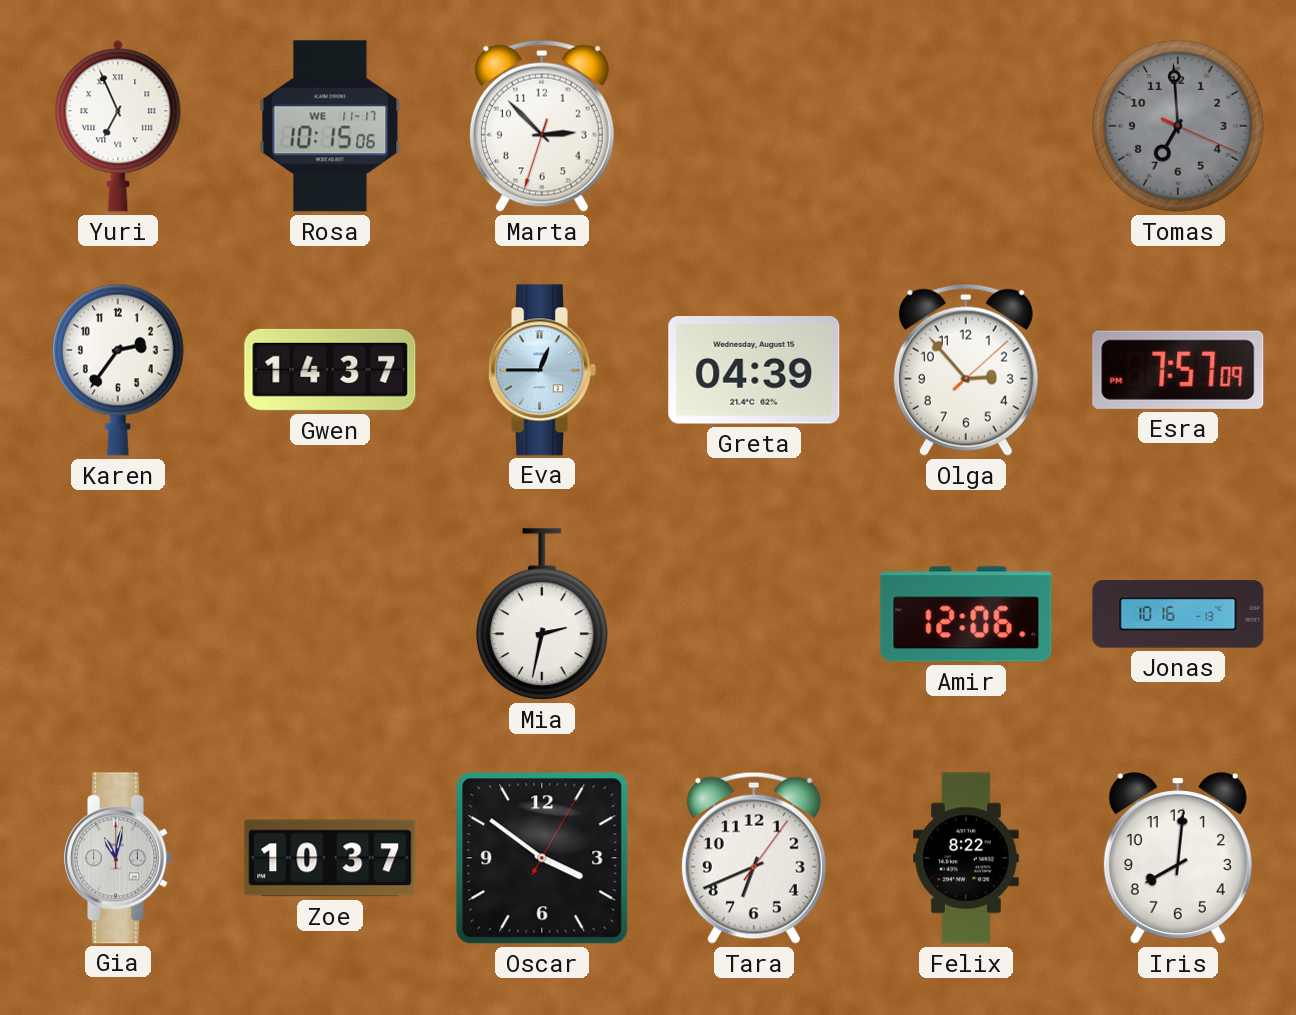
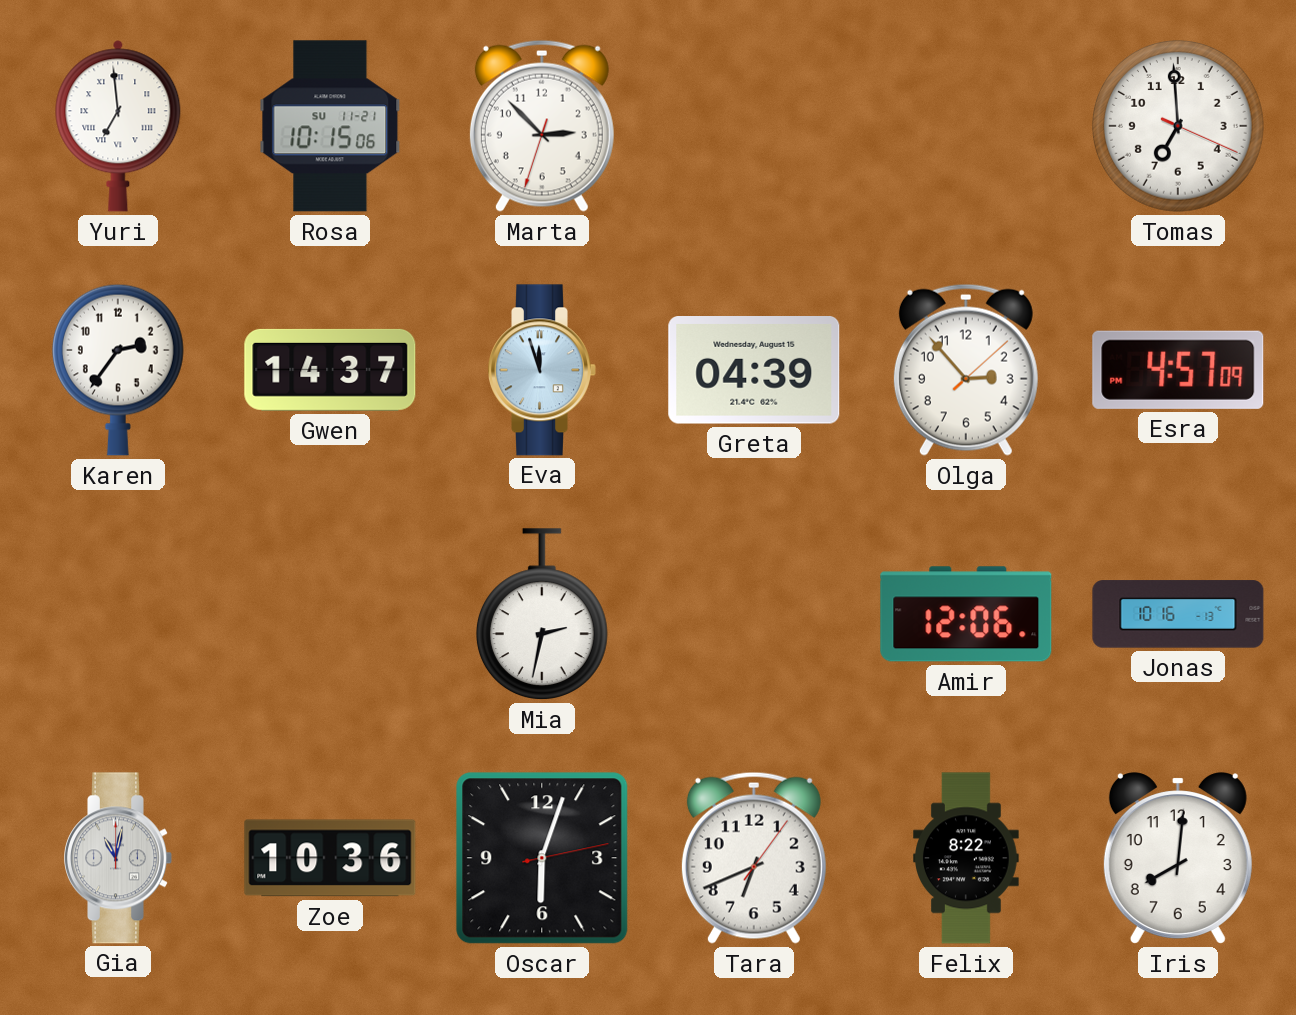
Yuri: 6:56 -> 6:59
Rosa date: WE 11-17 -> SU 11-21
Tomas dial: grey -> white
Eva: 12:45 -> 11:57
Esra: 7:57 -> 4:57
Zoe: 10:37 -> 10:36
Oscar: 3:51 -> 6:03
